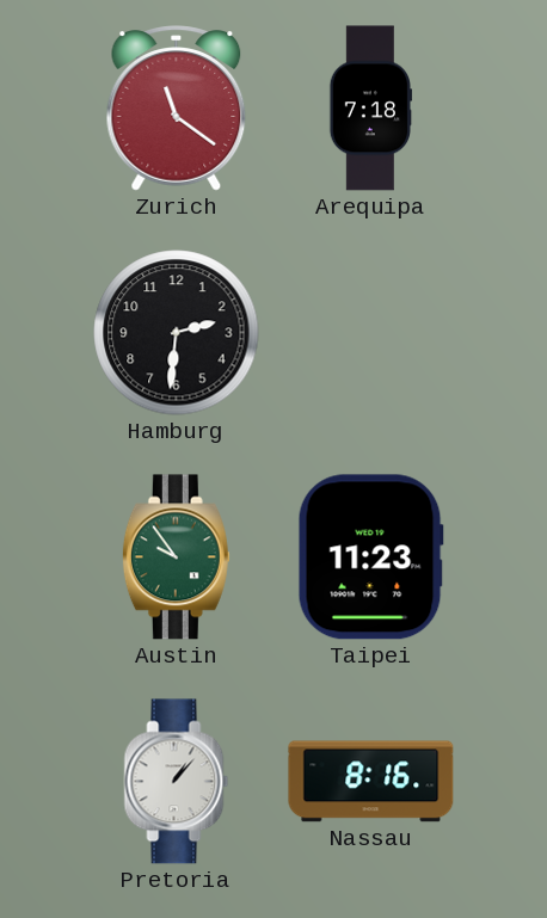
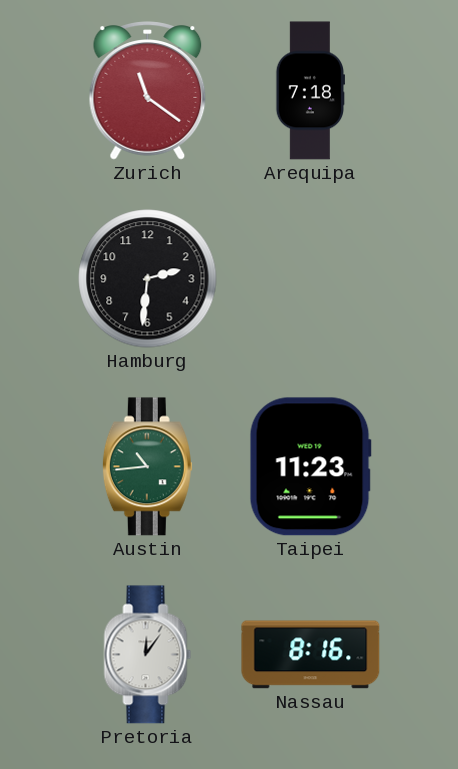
Austin: 9:54 -> 10:44
Pretoria: 1:07 -> 12:06
